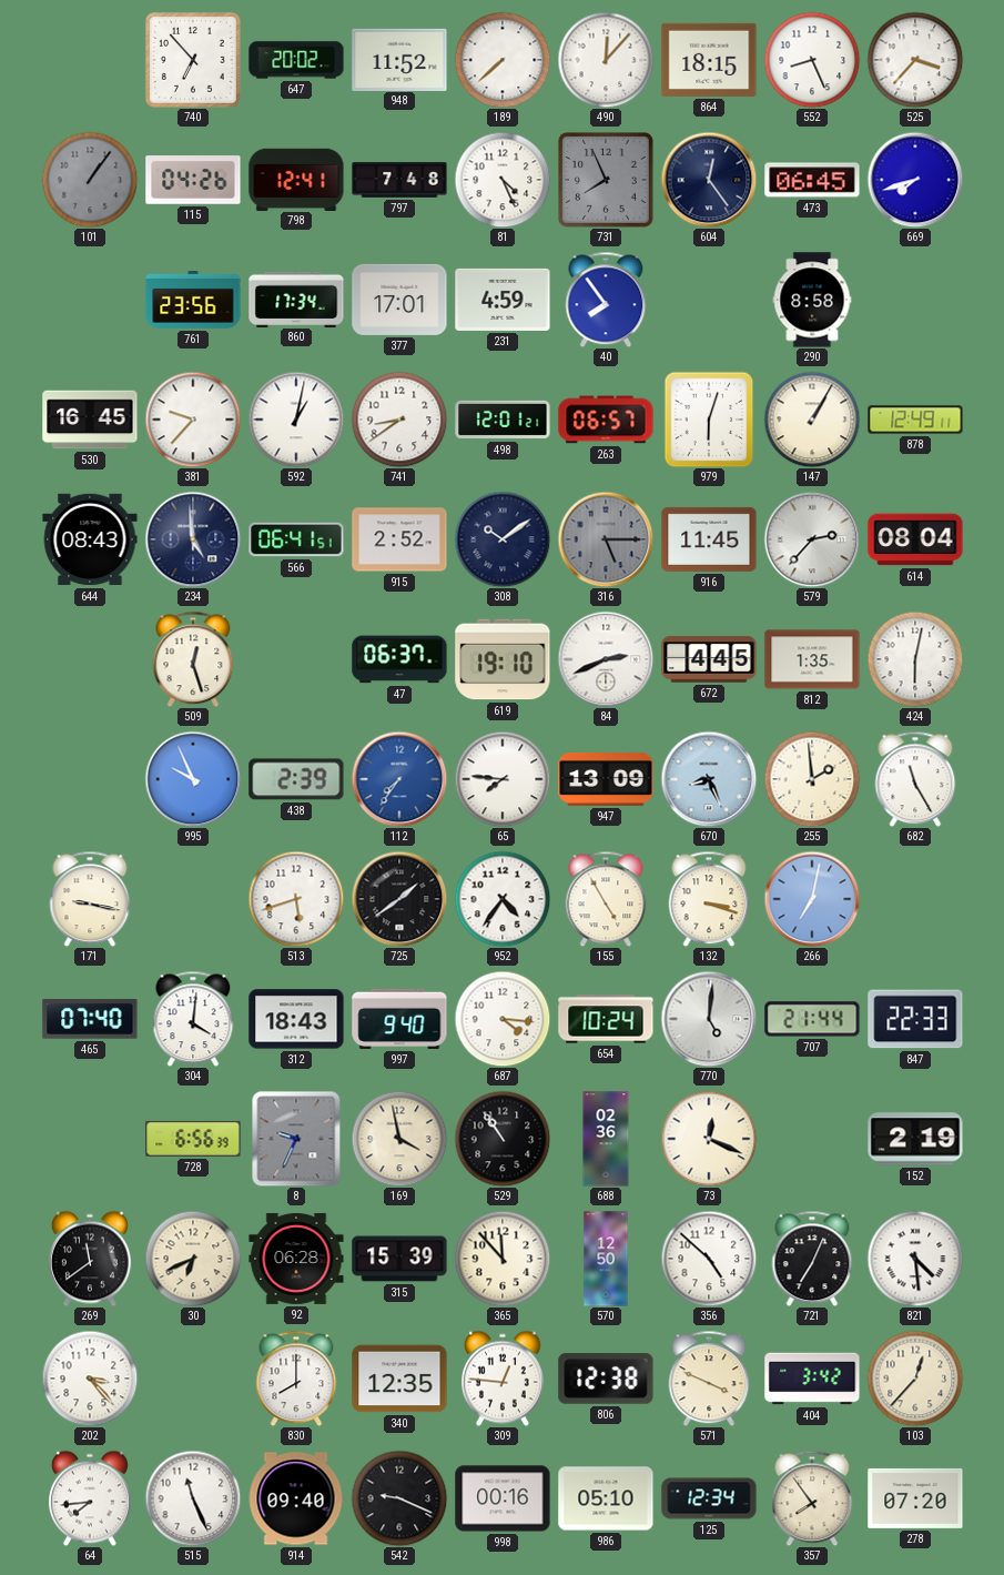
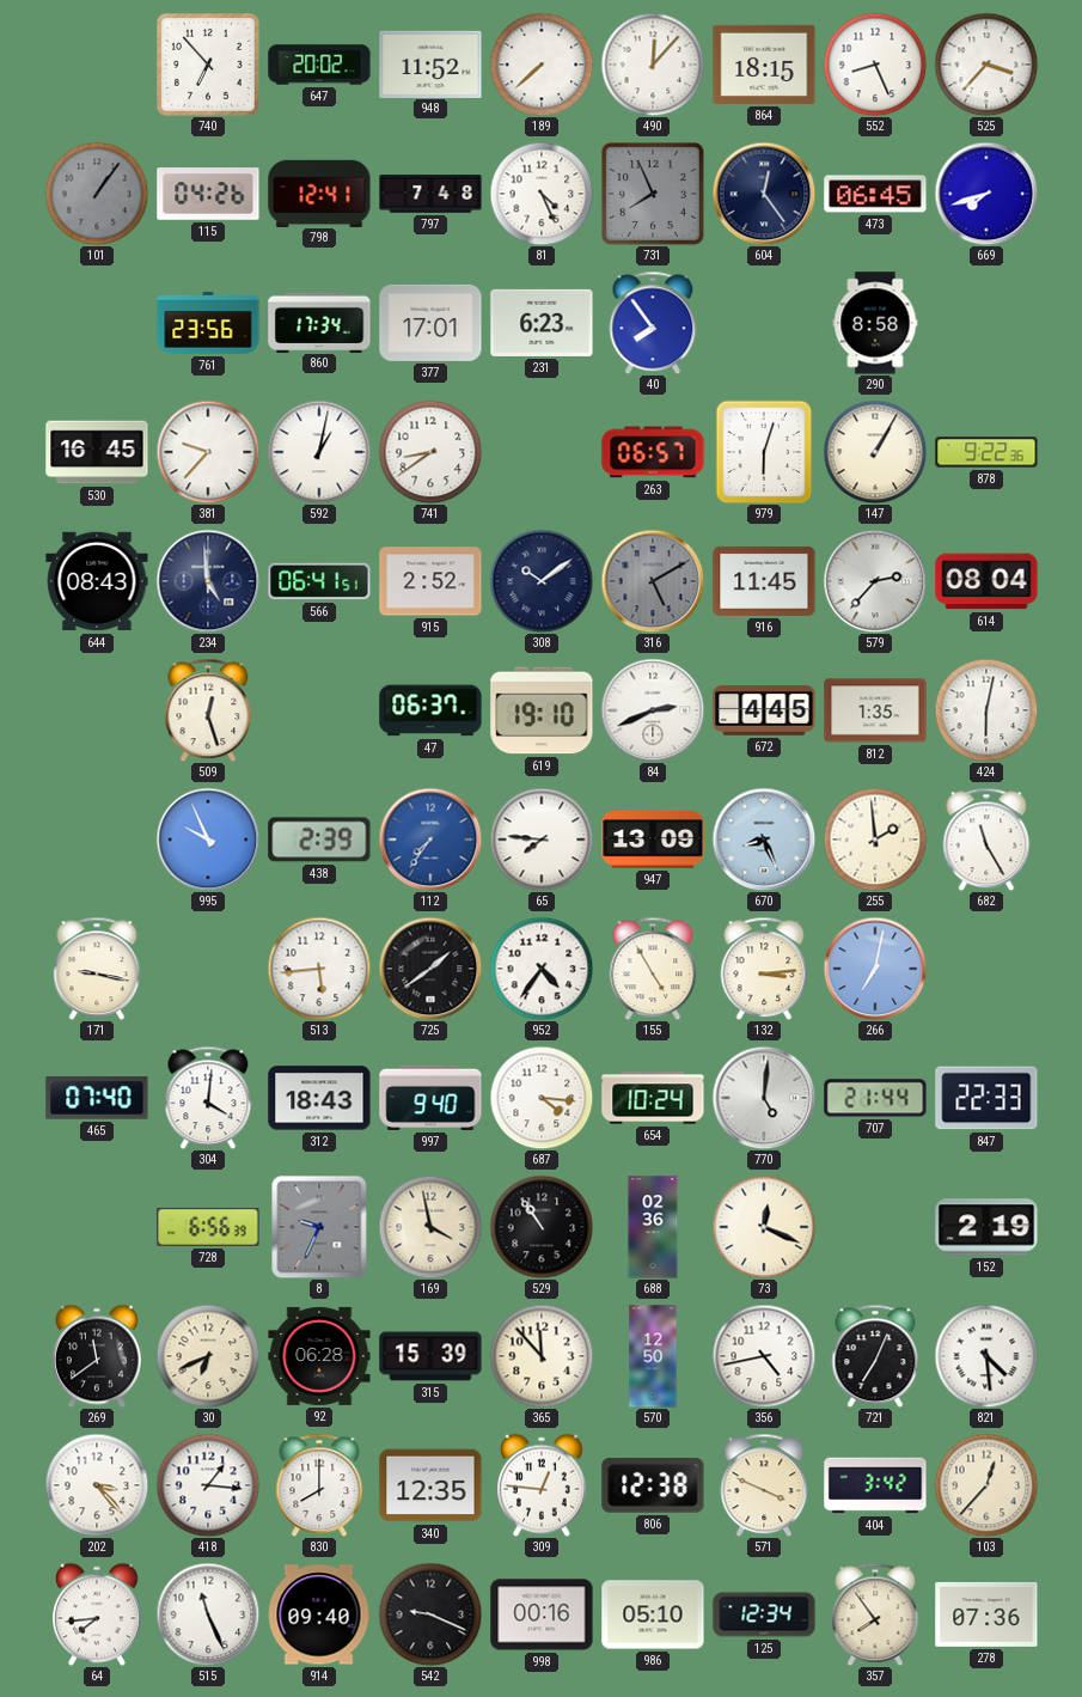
231: 4:59 -> 6:23
498: 12:01 -> none
878: 12:49 -> 9:22
316: 5:15 -> 5:10
513: 5:42 -> 5:44
132: 3:18 -> 3:14
356: 4:52 -> 4:43
418: none -> 1:16
278: 07:20 -> 07:36
